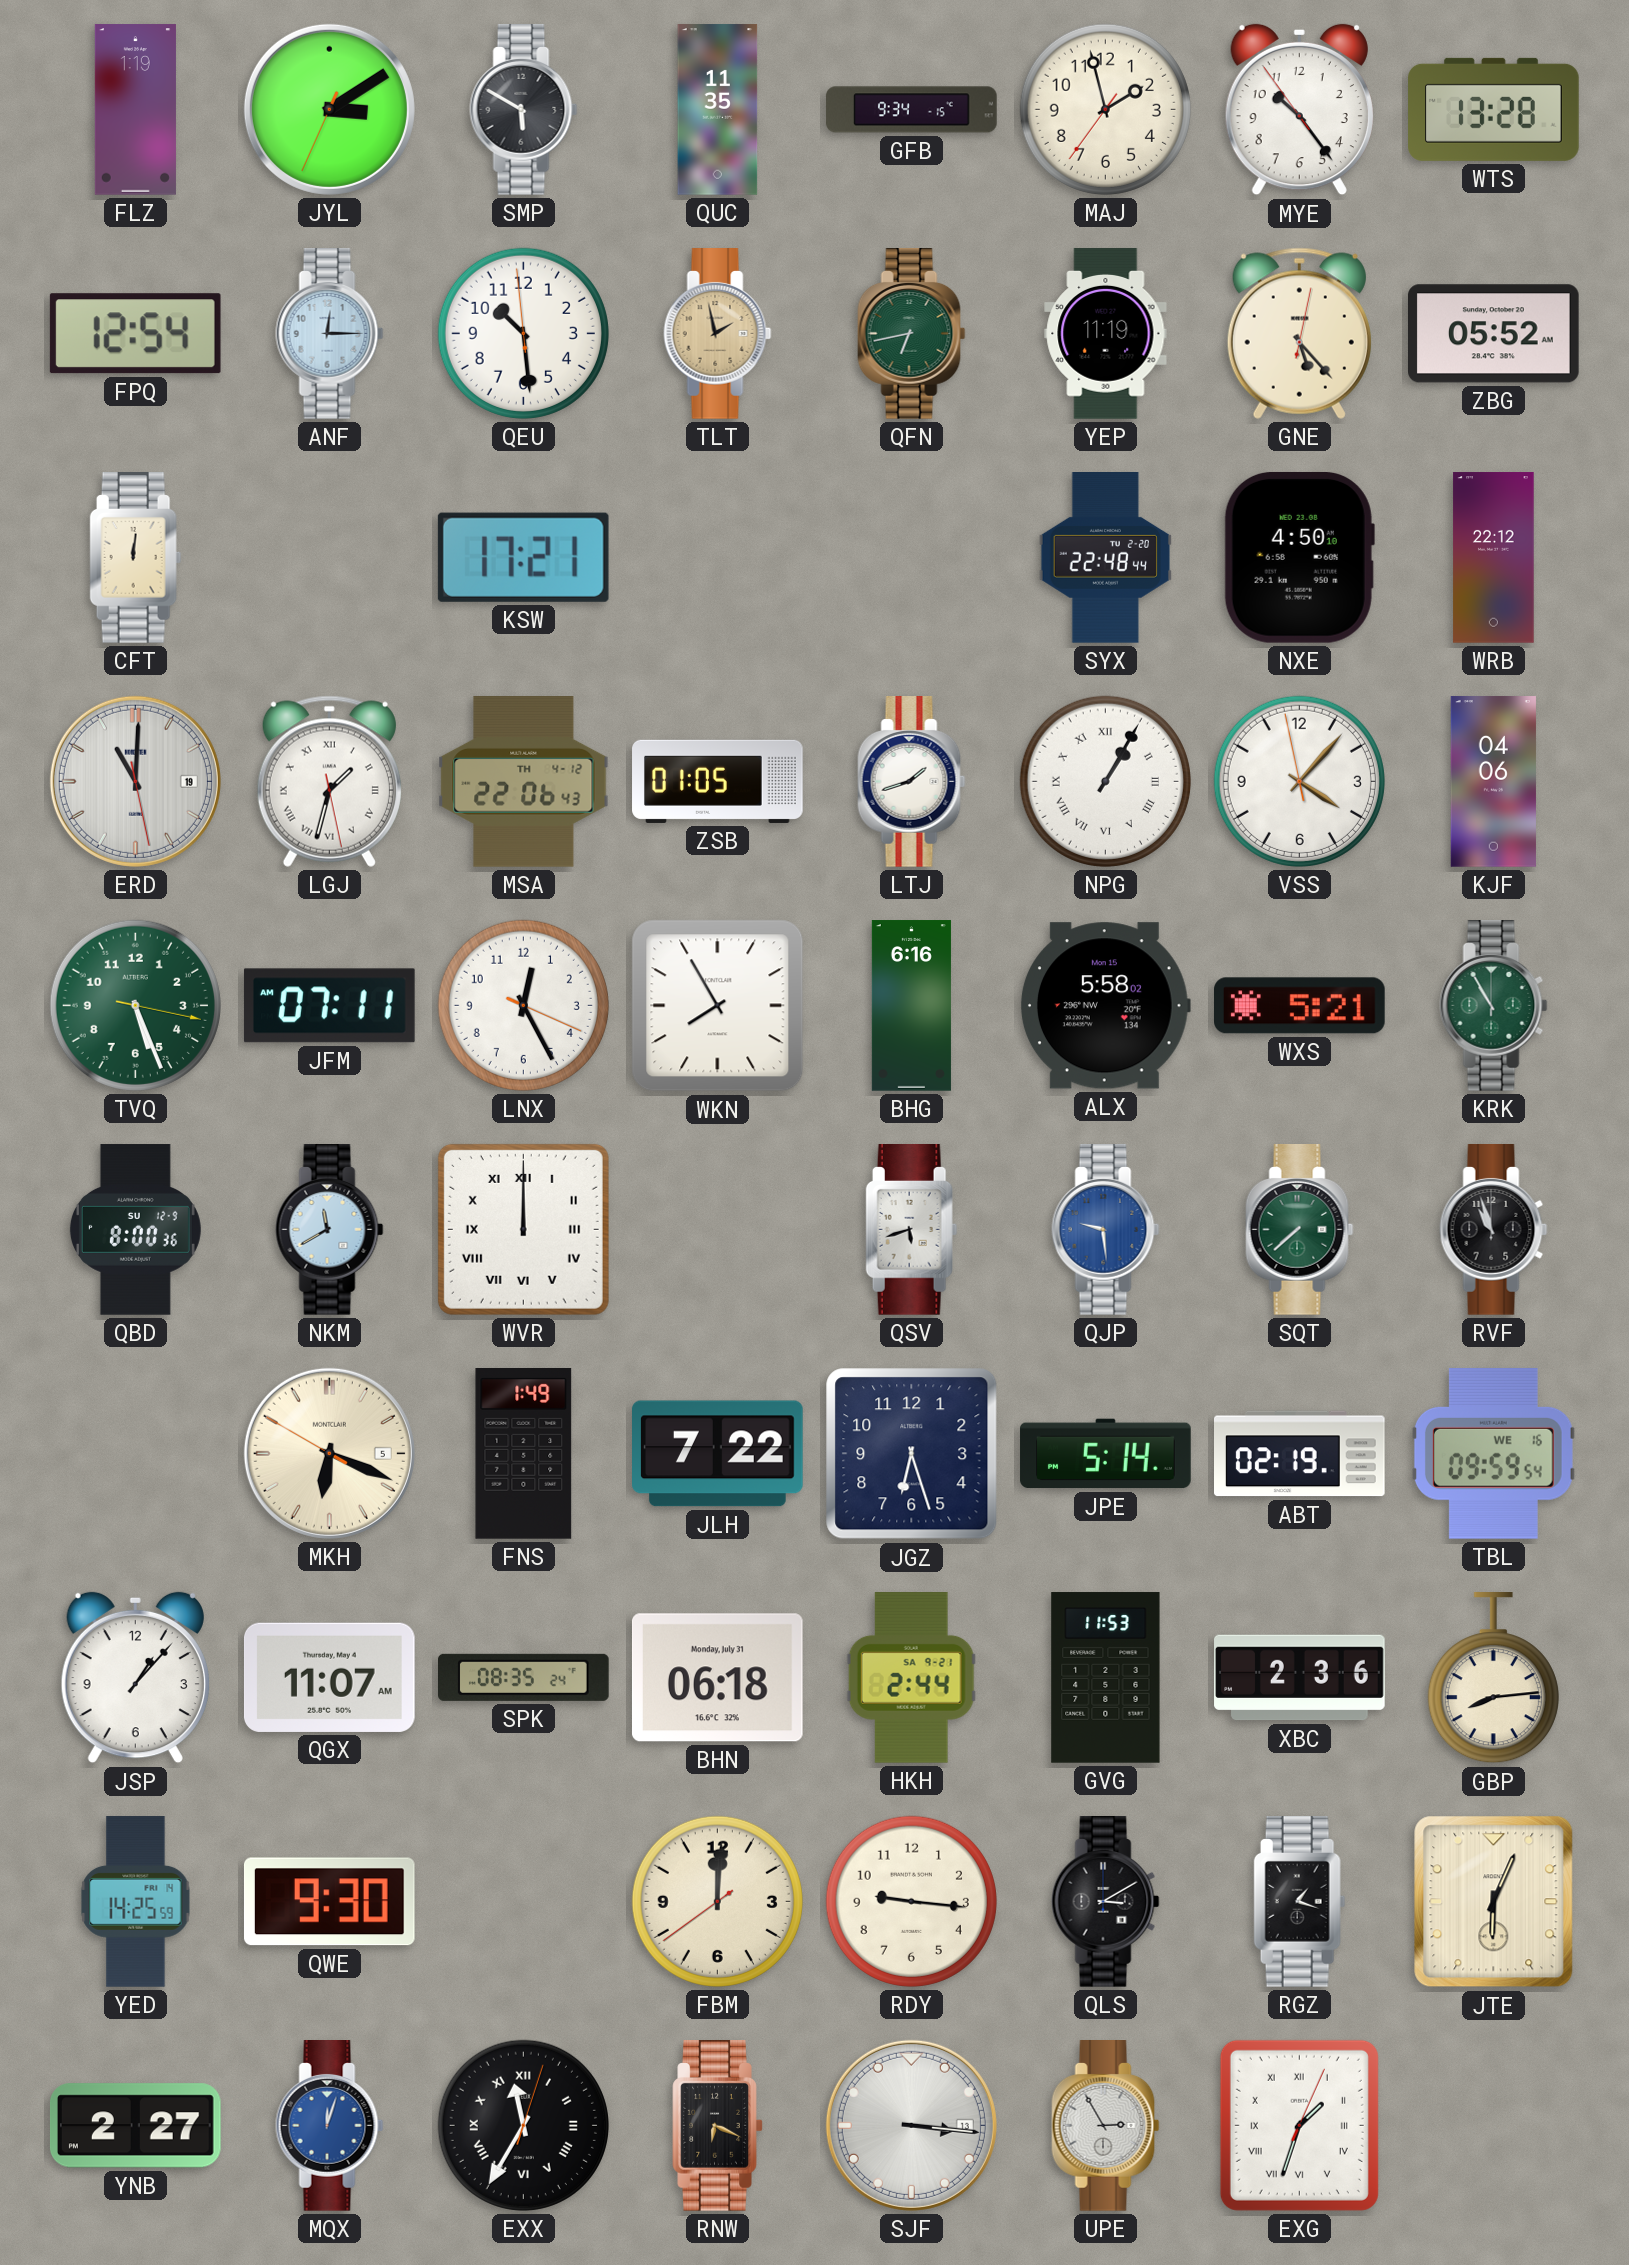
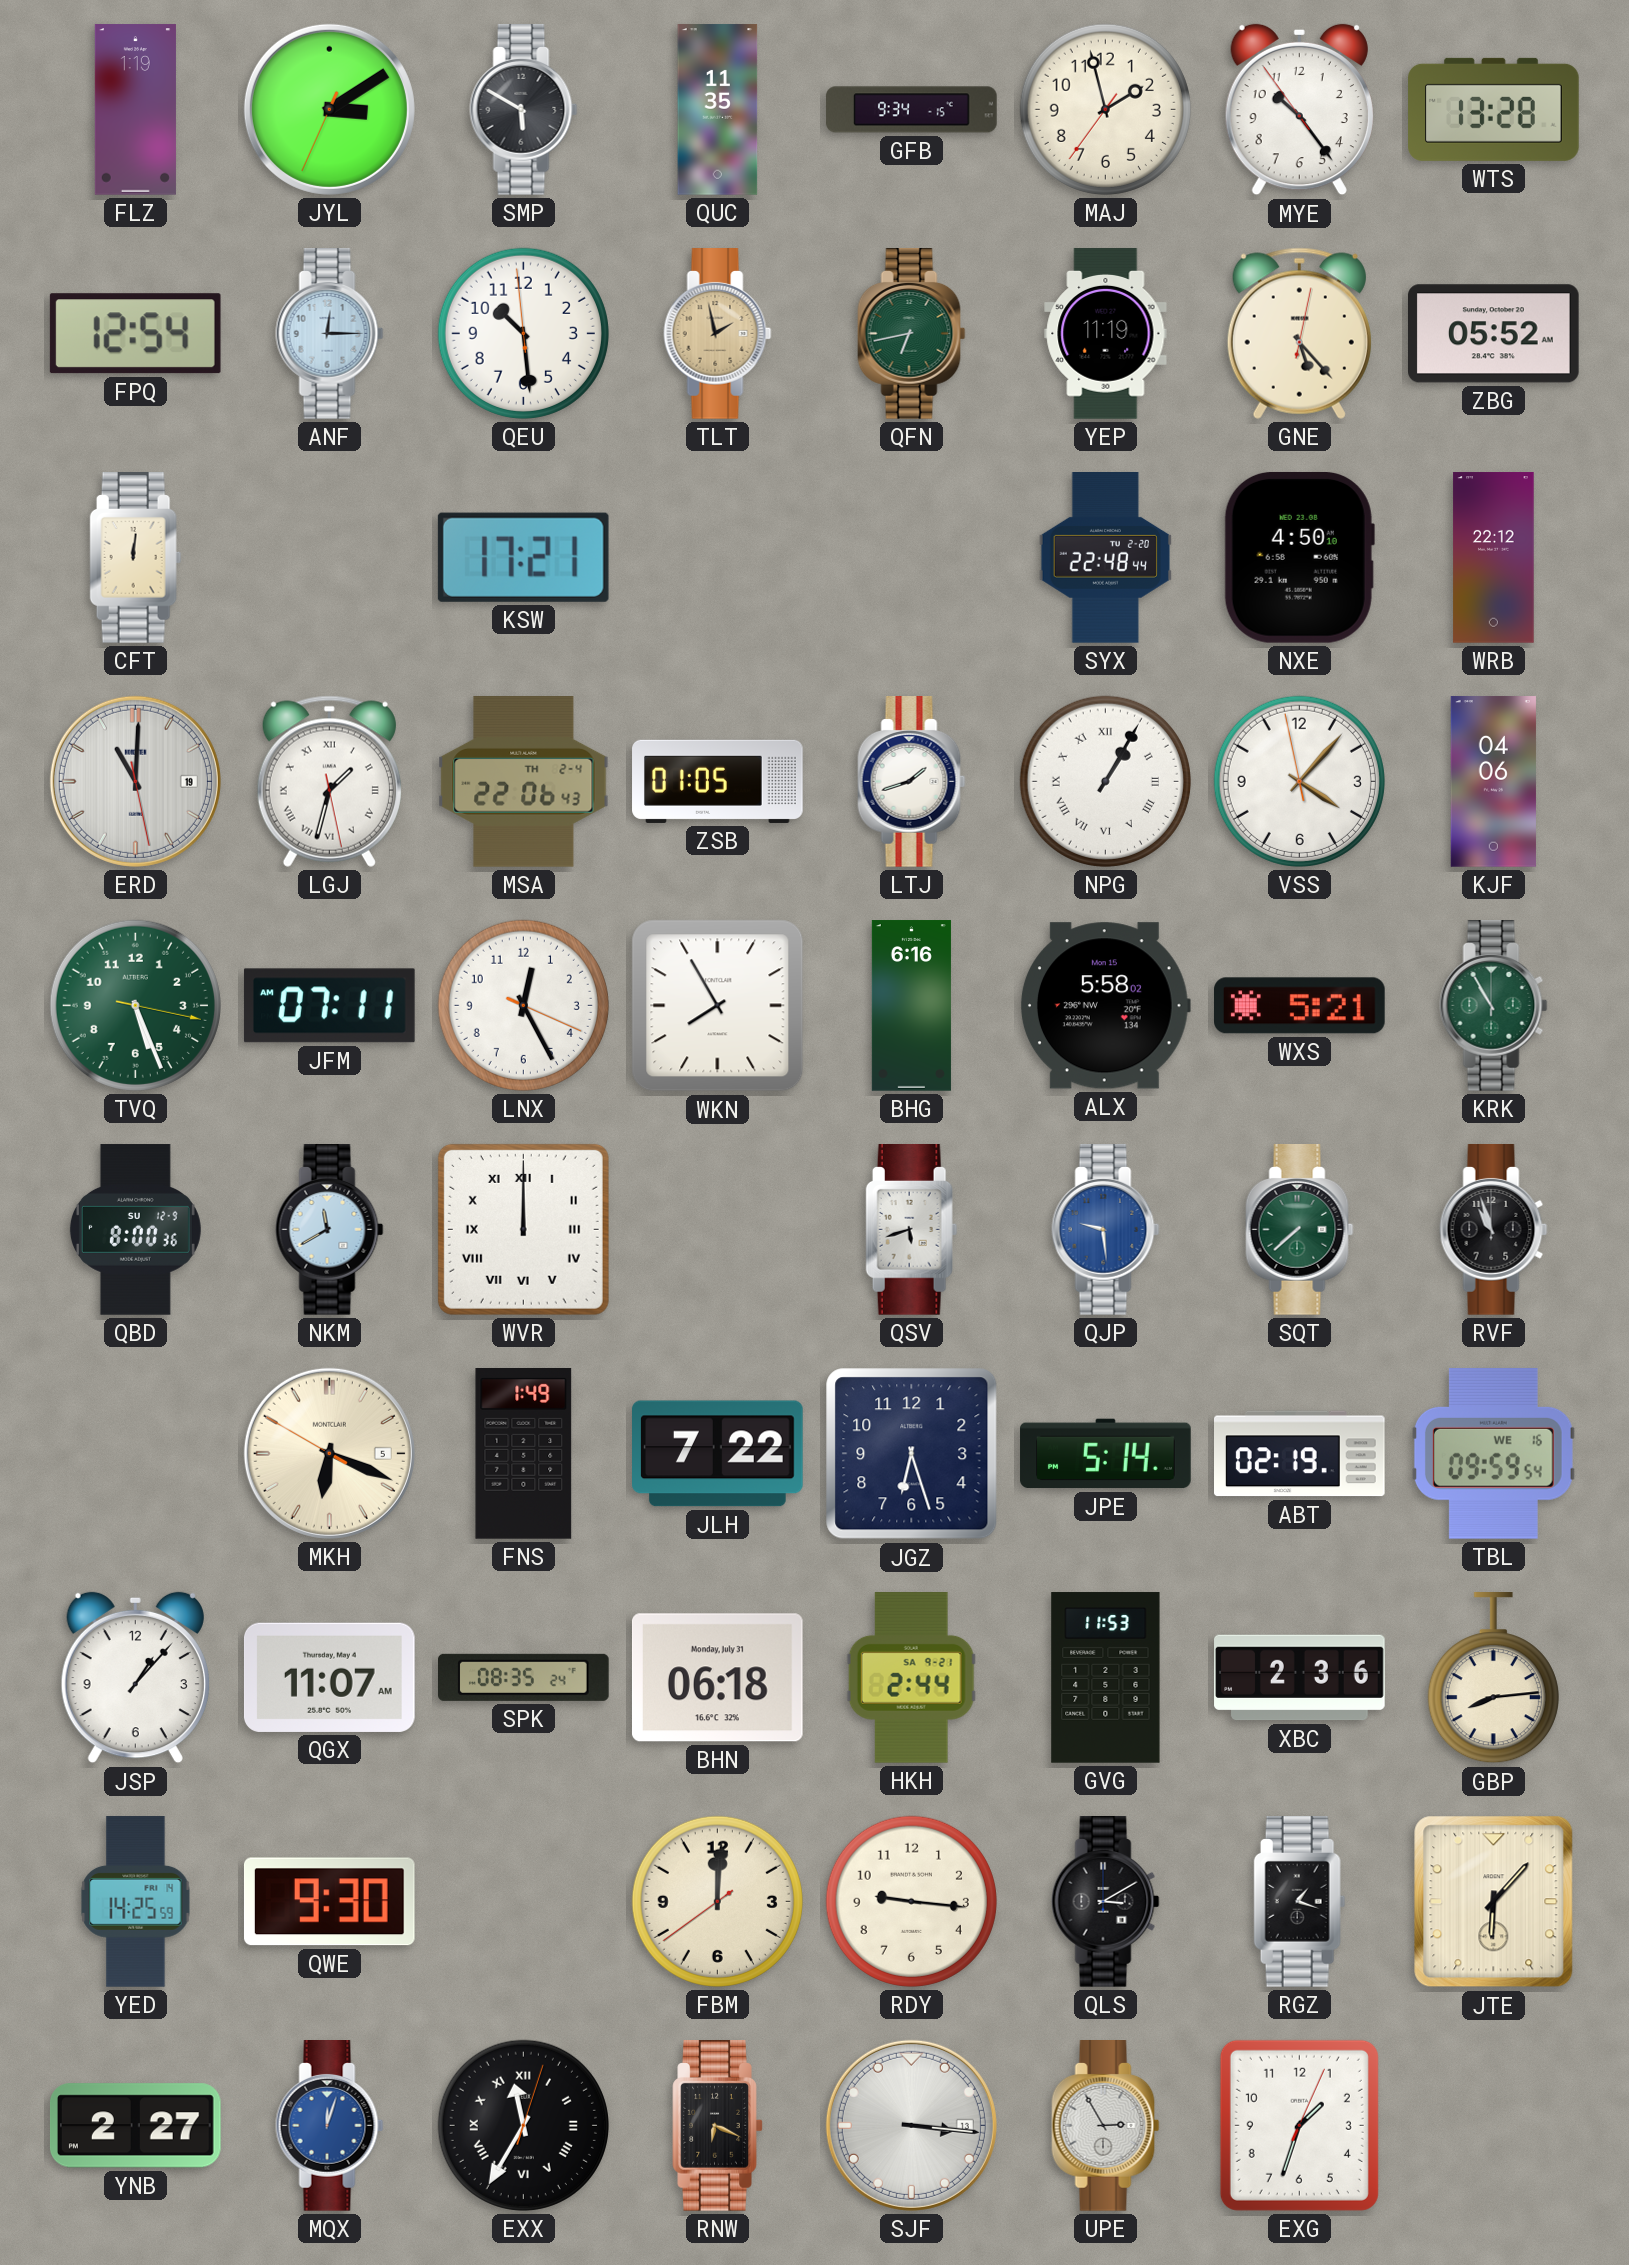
MSA date: TH 4-12 -> TH 2-4
JTE: 6:04 -> 6:07
EXG numerals: Roman -> Arabic
